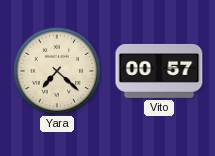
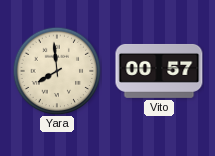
Yara: 7:22 -> 7:59
